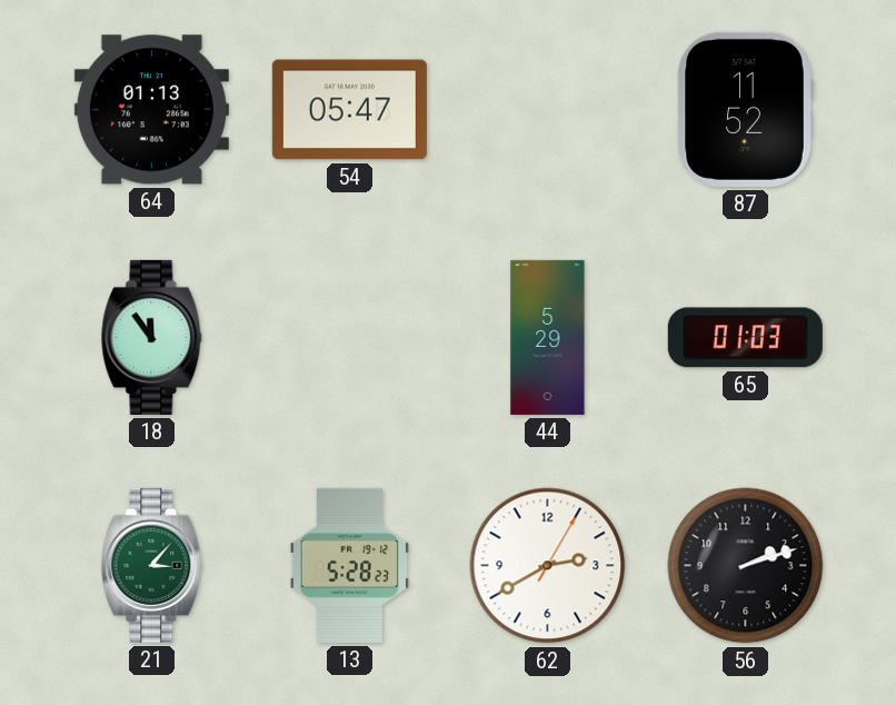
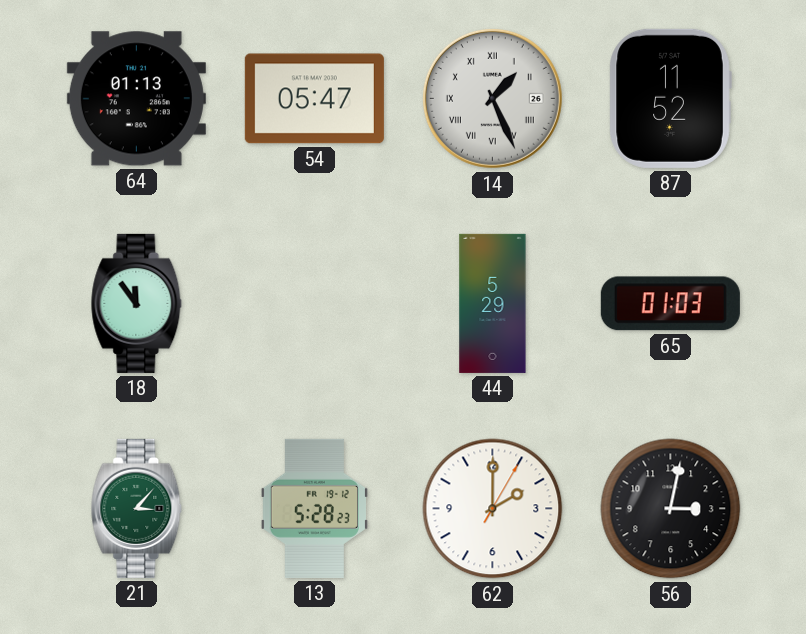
14: none -> 1:26
62: 2:40 -> 2:00
56: 2:12 -> 3:02
